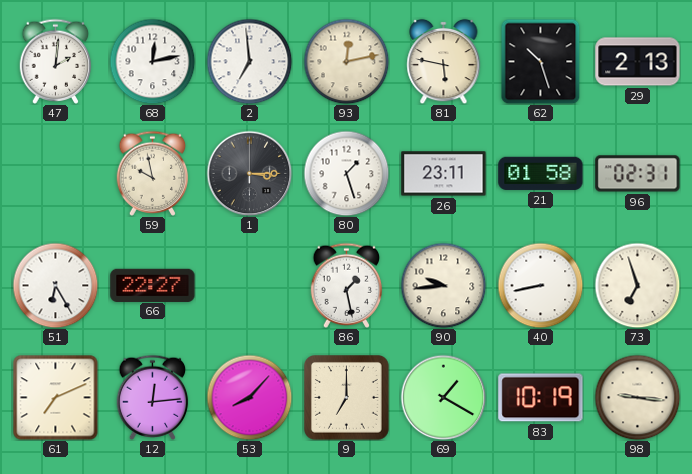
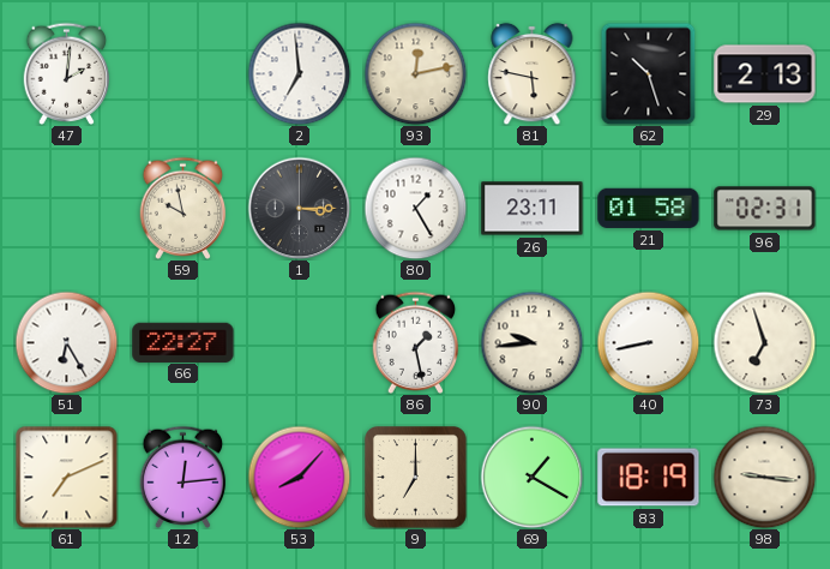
68: 12:13 -> none
80: 1:27 -> 1:25
83: 10:19 -> 18:19
